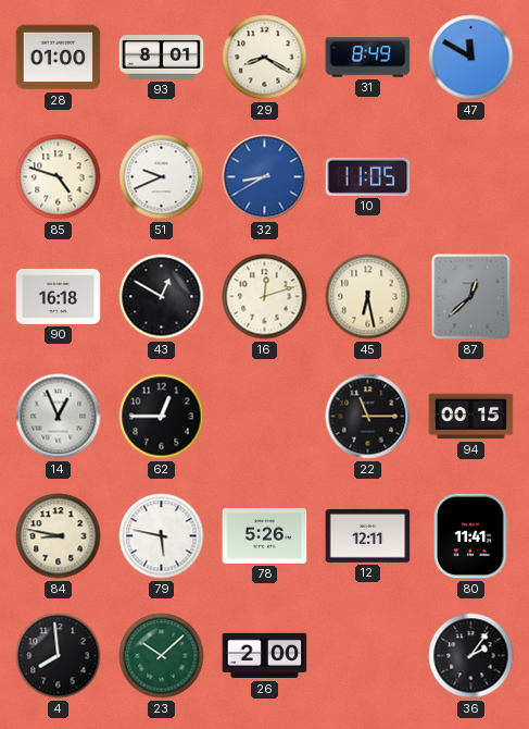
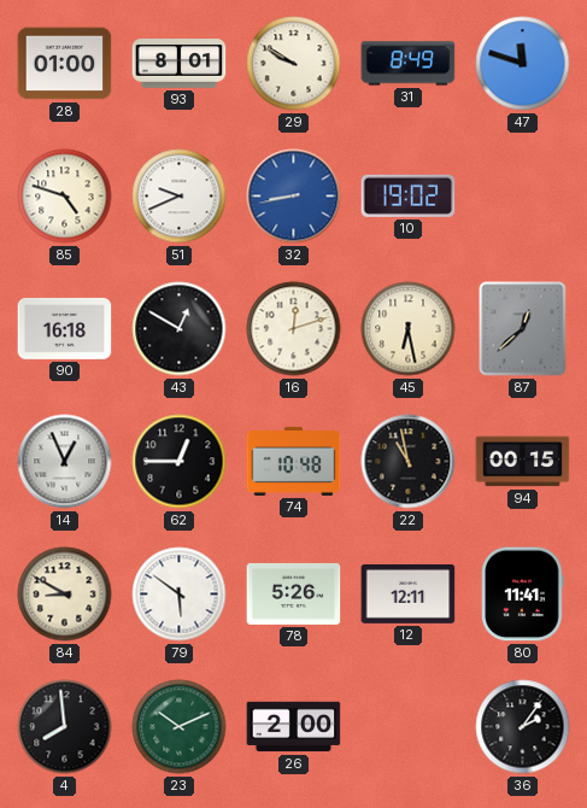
29: 8:20 -> 9:50
47: 11:50 -> 11:48
32: 8:40 -> 8:43
10: 11:05 -> 19:02
74: none -> 10:48
22: 11:15 -> 10:58
84: 8:47 -> 8:50
79: 5:47 -> 5:51
23: 10:08 -> 10:11
